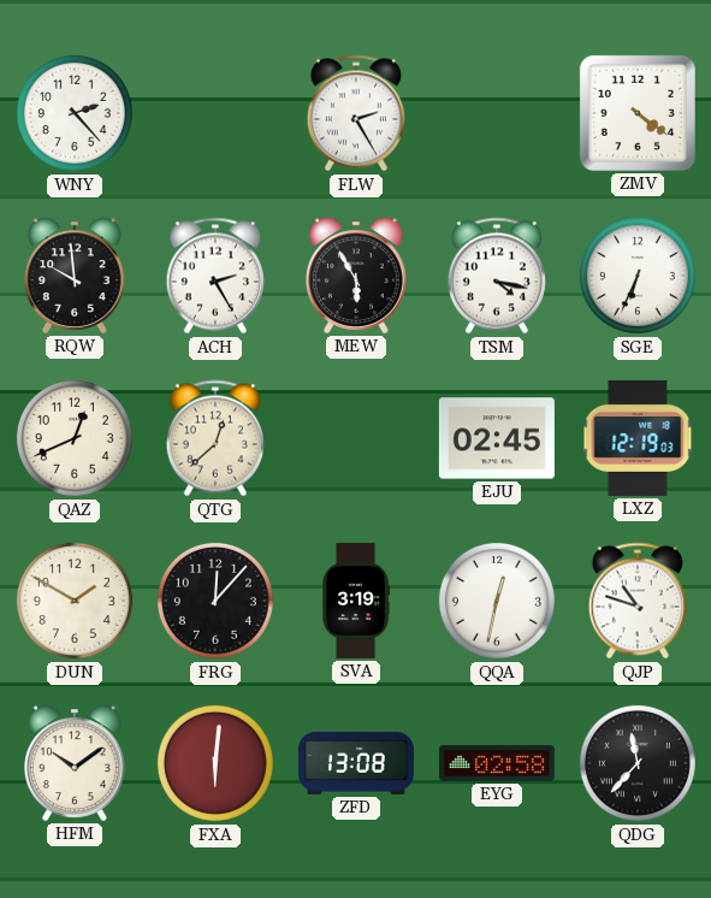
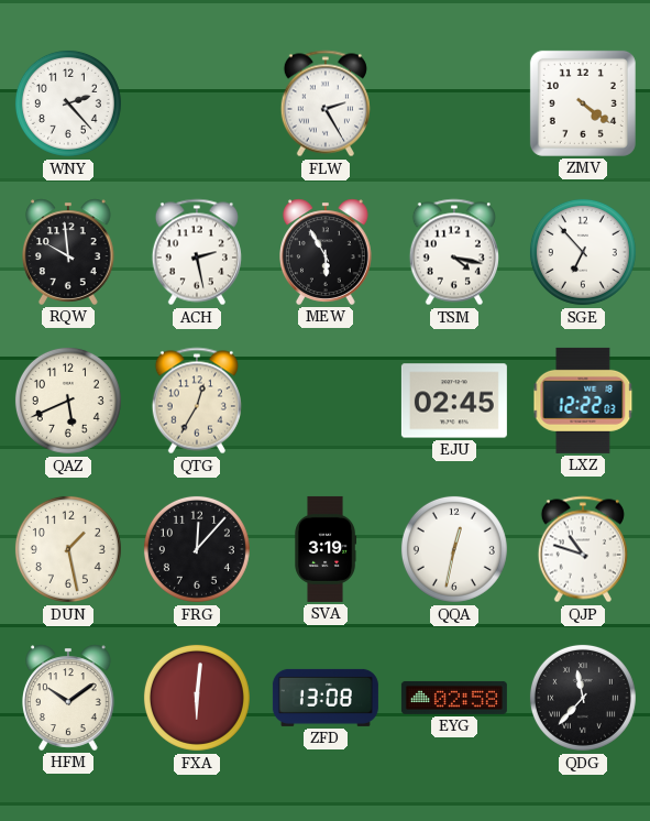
ACH: 2:25 -> 2:28
SGE: 6:34 -> 6:53
QAZ: 12:41 -> 5:41
QTG: 12:38 -> 12:35
LXZ: 12:19 -> 12:22
DUN: 1:50 -> 1:28
